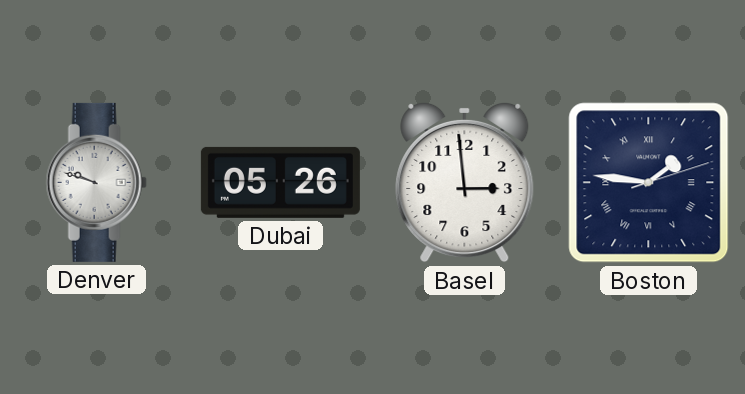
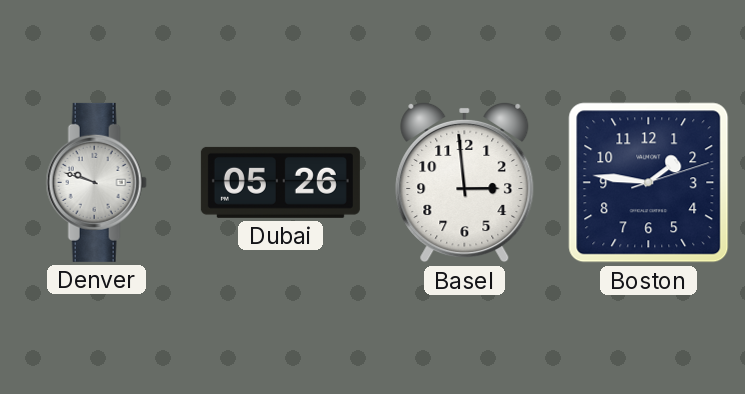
Boston numerals: Roman -> Arabic
